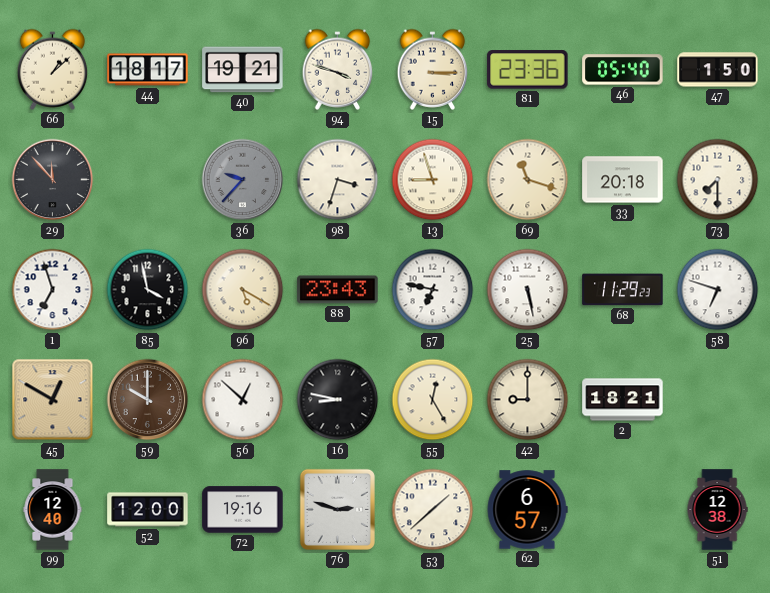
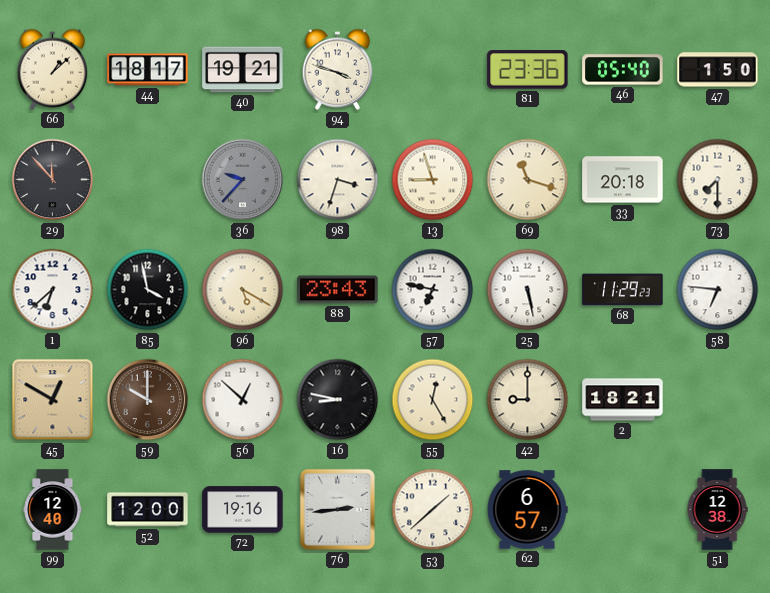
15: 3:15 -> none
1: 6:57 -> 6:38
58: 6:48 -> 6:46
76: 2:48 -> 2:44
